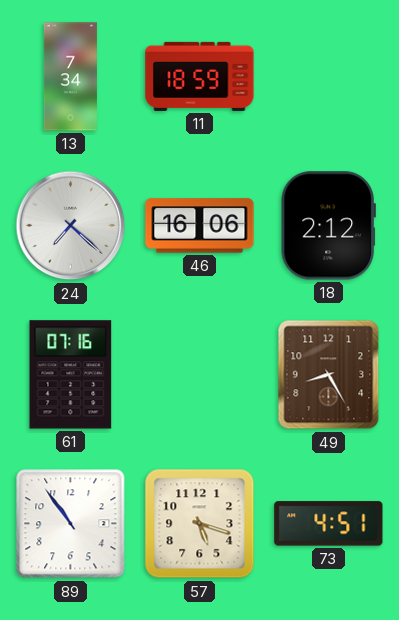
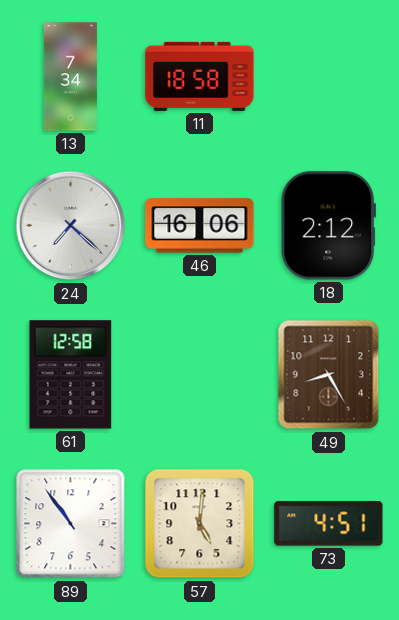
11: 18:59 -> 18:58
61: 07:16 -> 12:58
57: 5:18 -> 5:01
